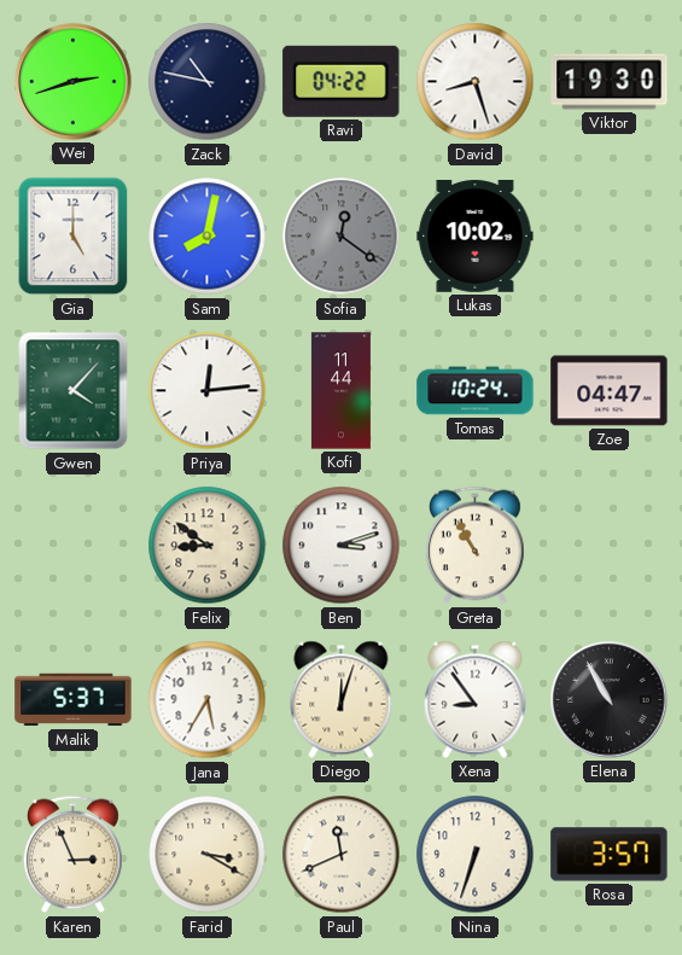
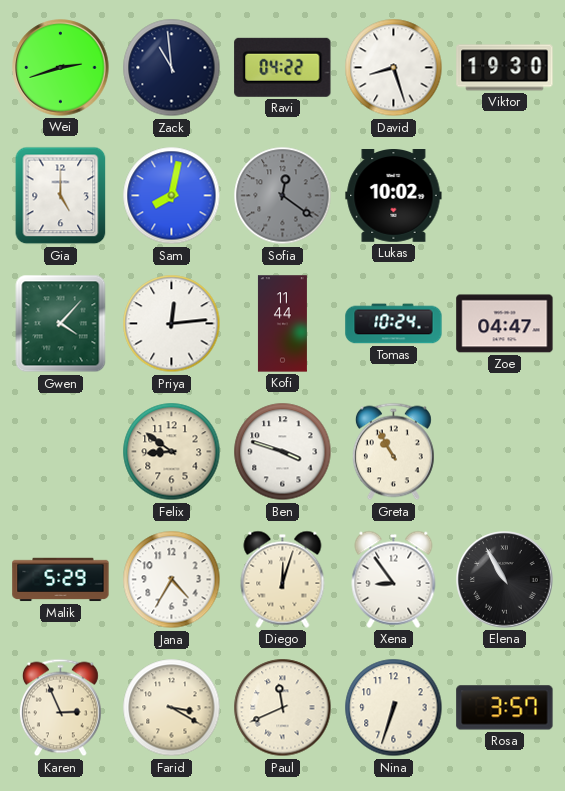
Zack: 10:47 -> 10:59
Ben: 3:12 -> 3:48
Malik: 5:37 -> 5:29
Jana: 5:35 -> 4:35
